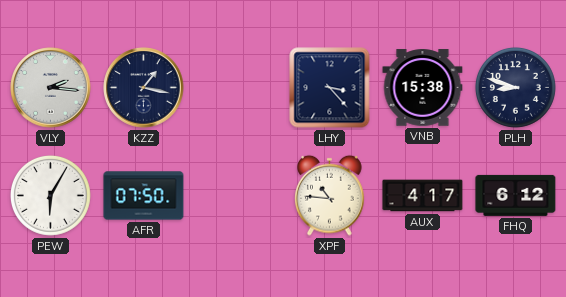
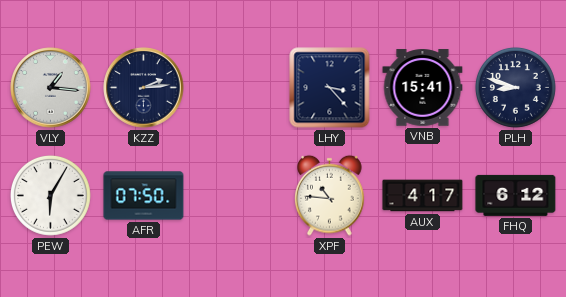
VLY: 2:16 -> 1:16
KZZ: 1:17 -> 2:14
VNB: 15:38 -> 15:41
